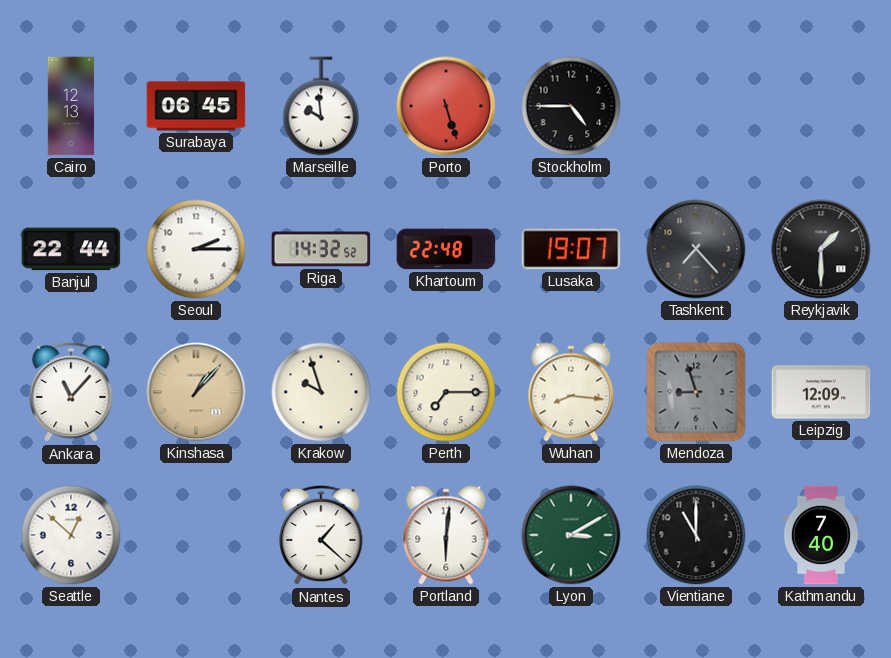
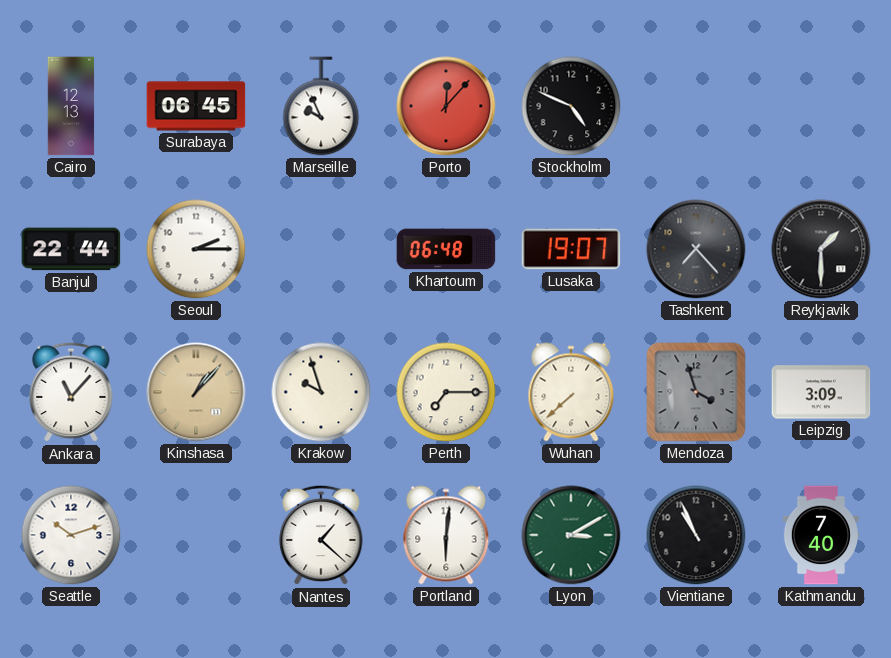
Marseille: 9:59 -> 9:56
Porto: 5:27 -> 12:07
Stockholm: 4:45 -> 4:49
Riga: 14:32 -> none
Khartoum: 22:48 -> 06:48
Wuhan: 8:16 -> 7:38
Mendoza: 8:57 -> 3:57
Leipzig: 12:09 -> 3:09
Seattle: 12:52 -> 10:12
Vientiane: 11:00 -> 10:56
